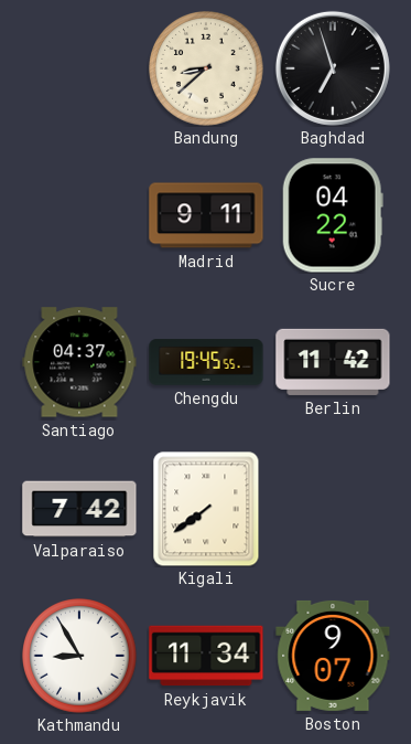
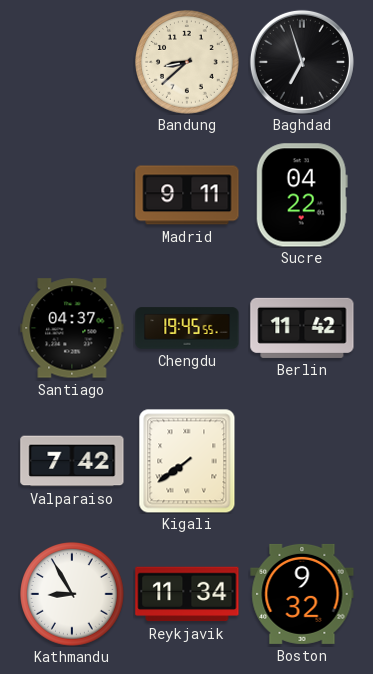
Boston: 9:07 -> 9:32
